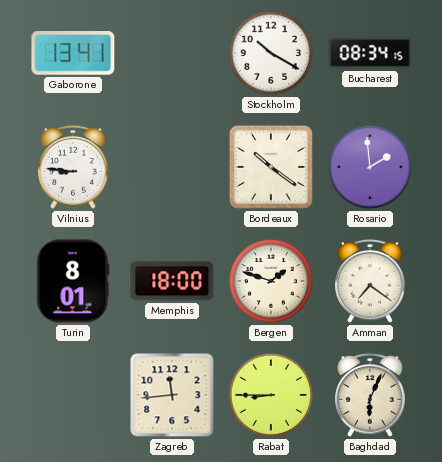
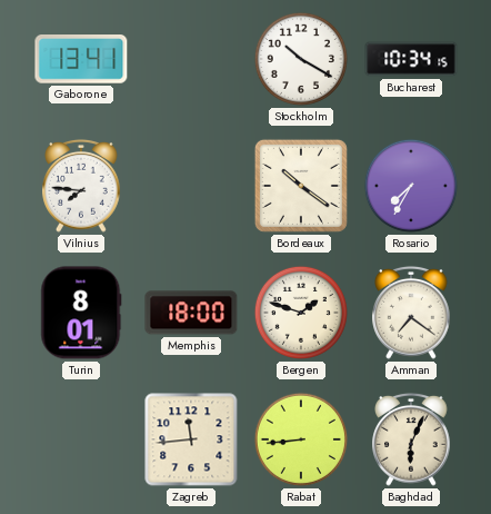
Bucharest: 08:34 -> 10:34
Vilnius: 8:46 -> 7:46
Rosario: 1:59 -> 7:35
Rabat: 8:45 -> 8:44
